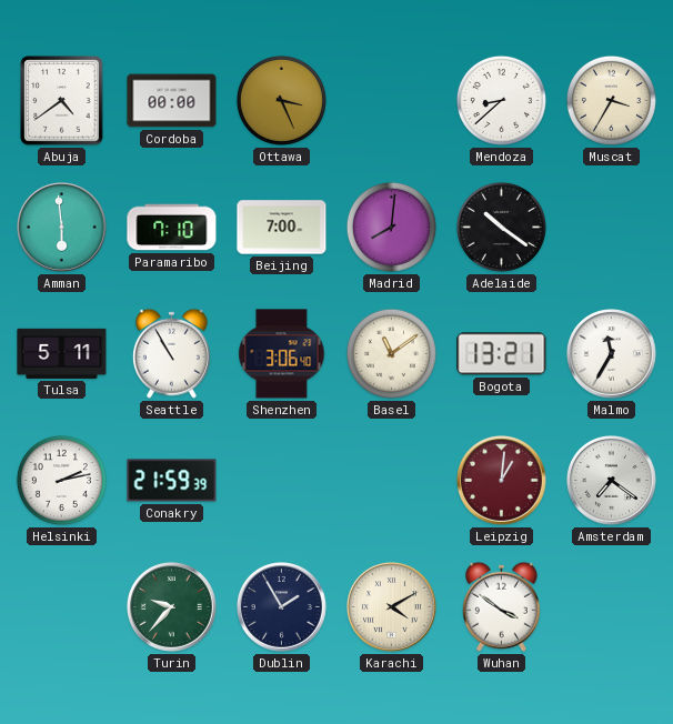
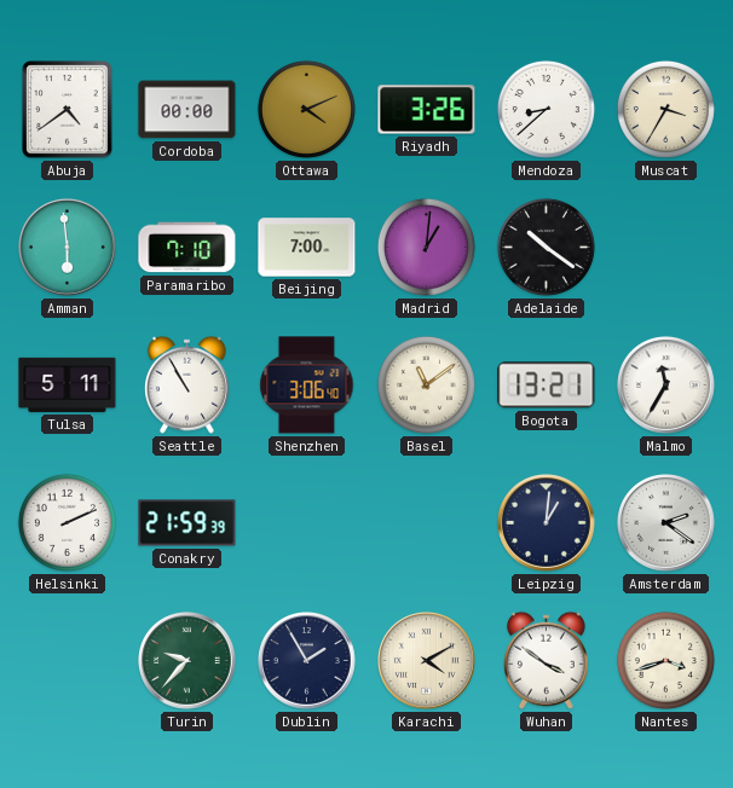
Ottawa: 3:26 -> 4:11
Riyadh: none -> 3:26
Madrid: 8:01 -> 1:01
Helsinki: 2:13 -> 2:11
Leipzig dial: burgundy -> navy
Amsterdam: 7:21 -> 2:21
Nantes: none -> 3:42
